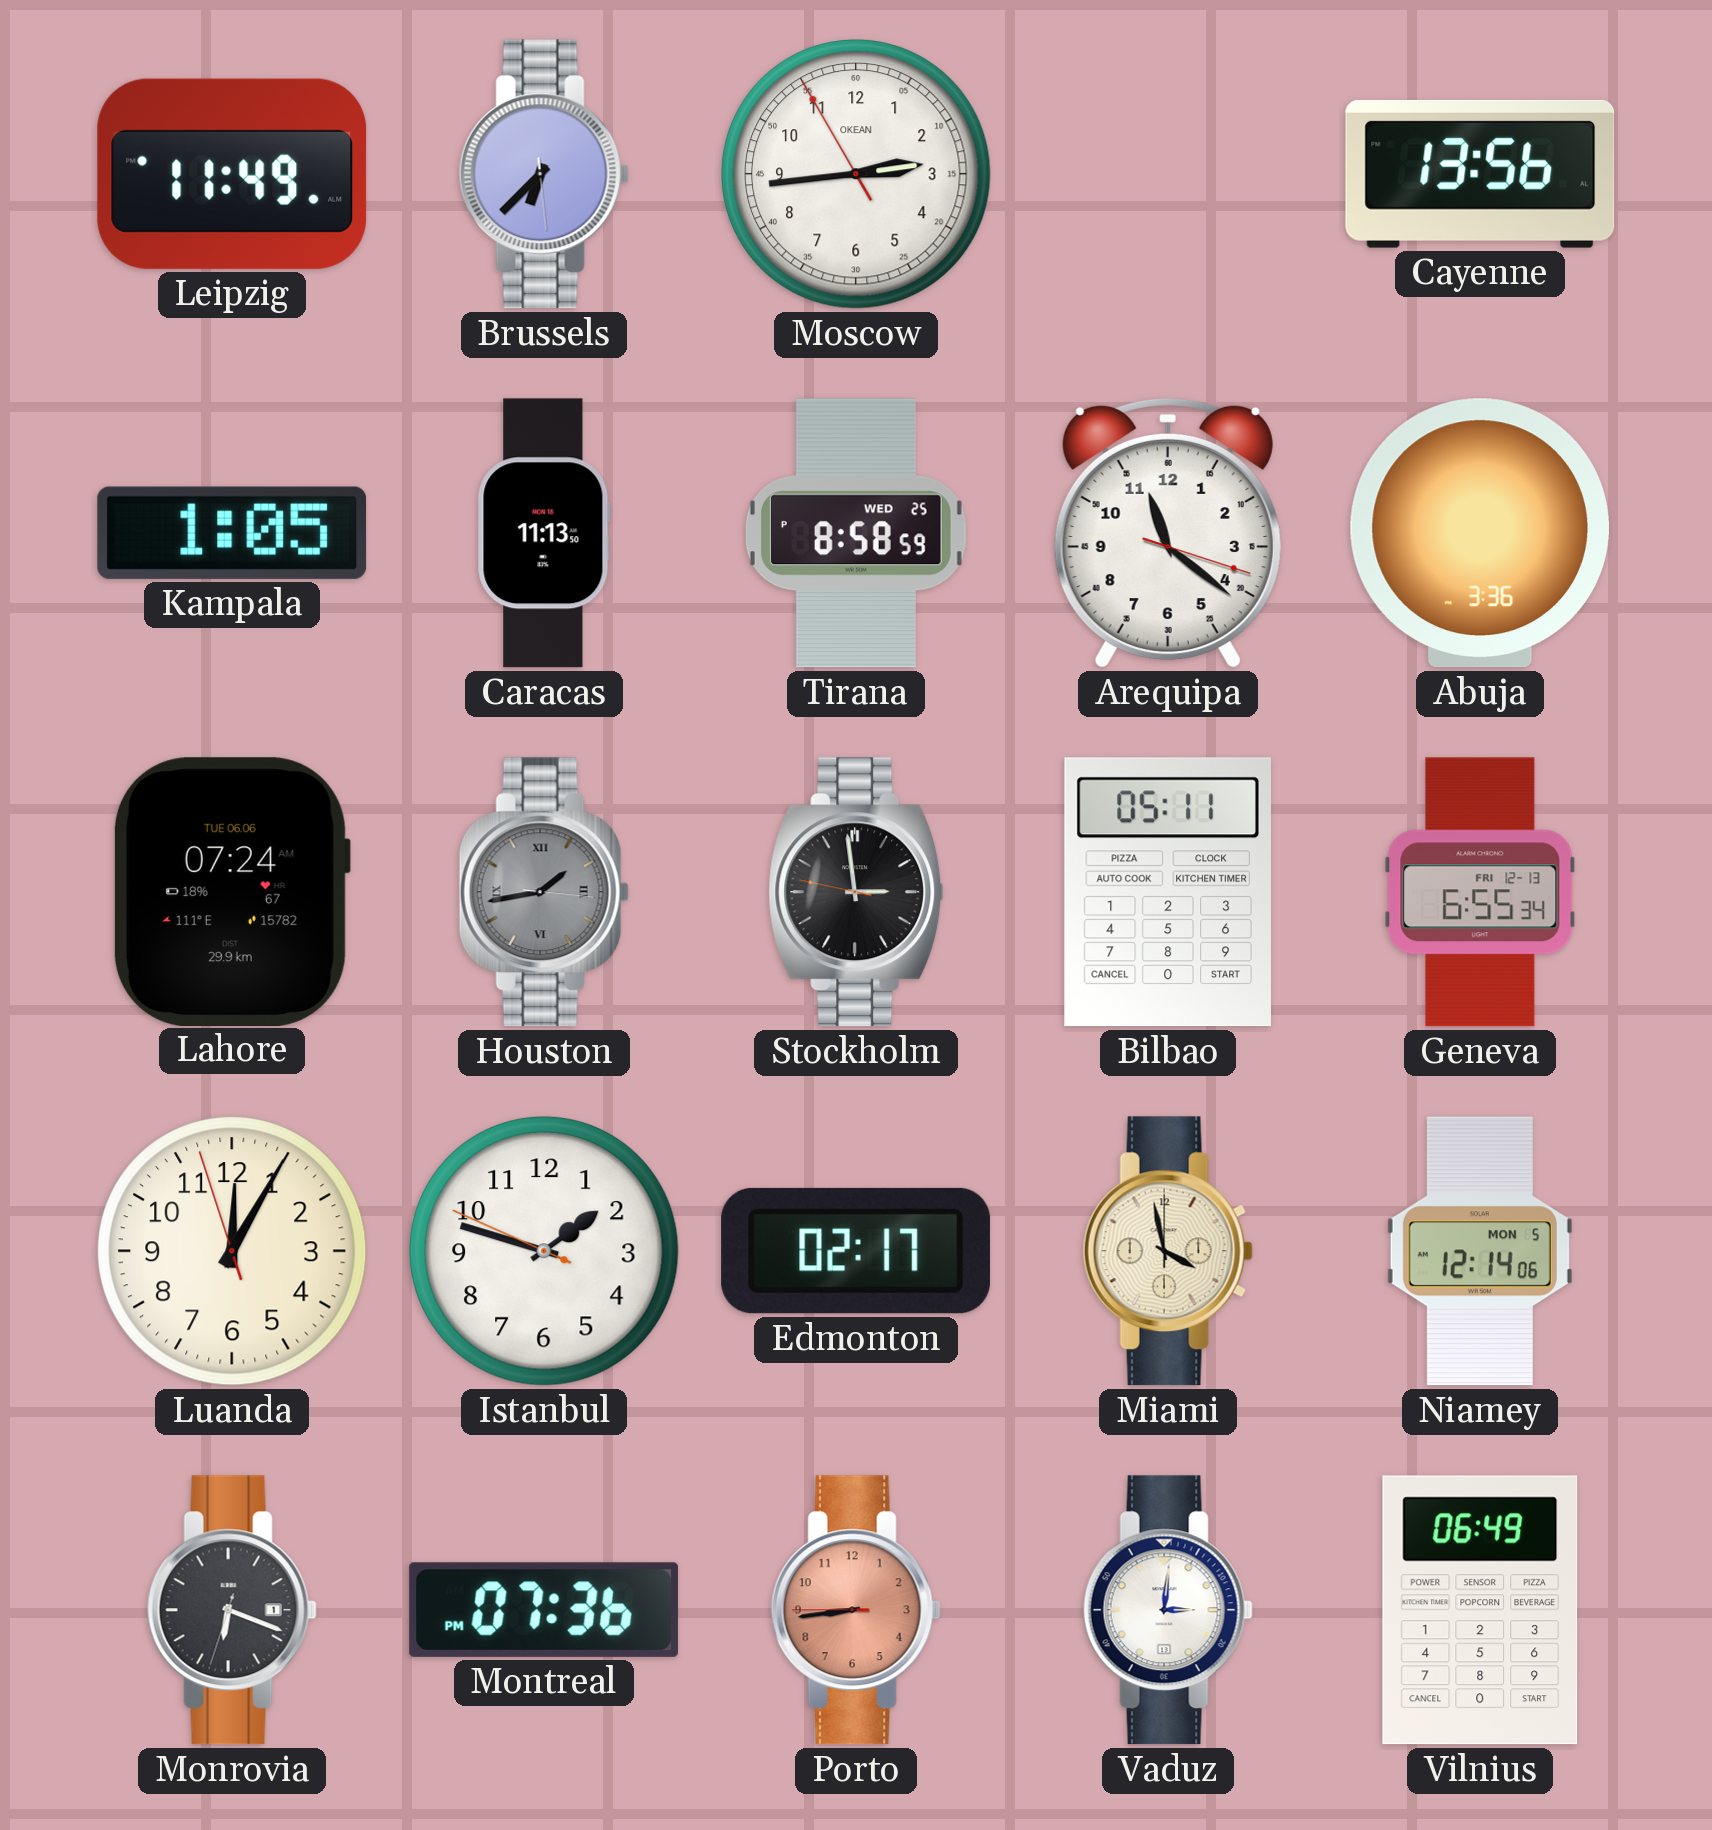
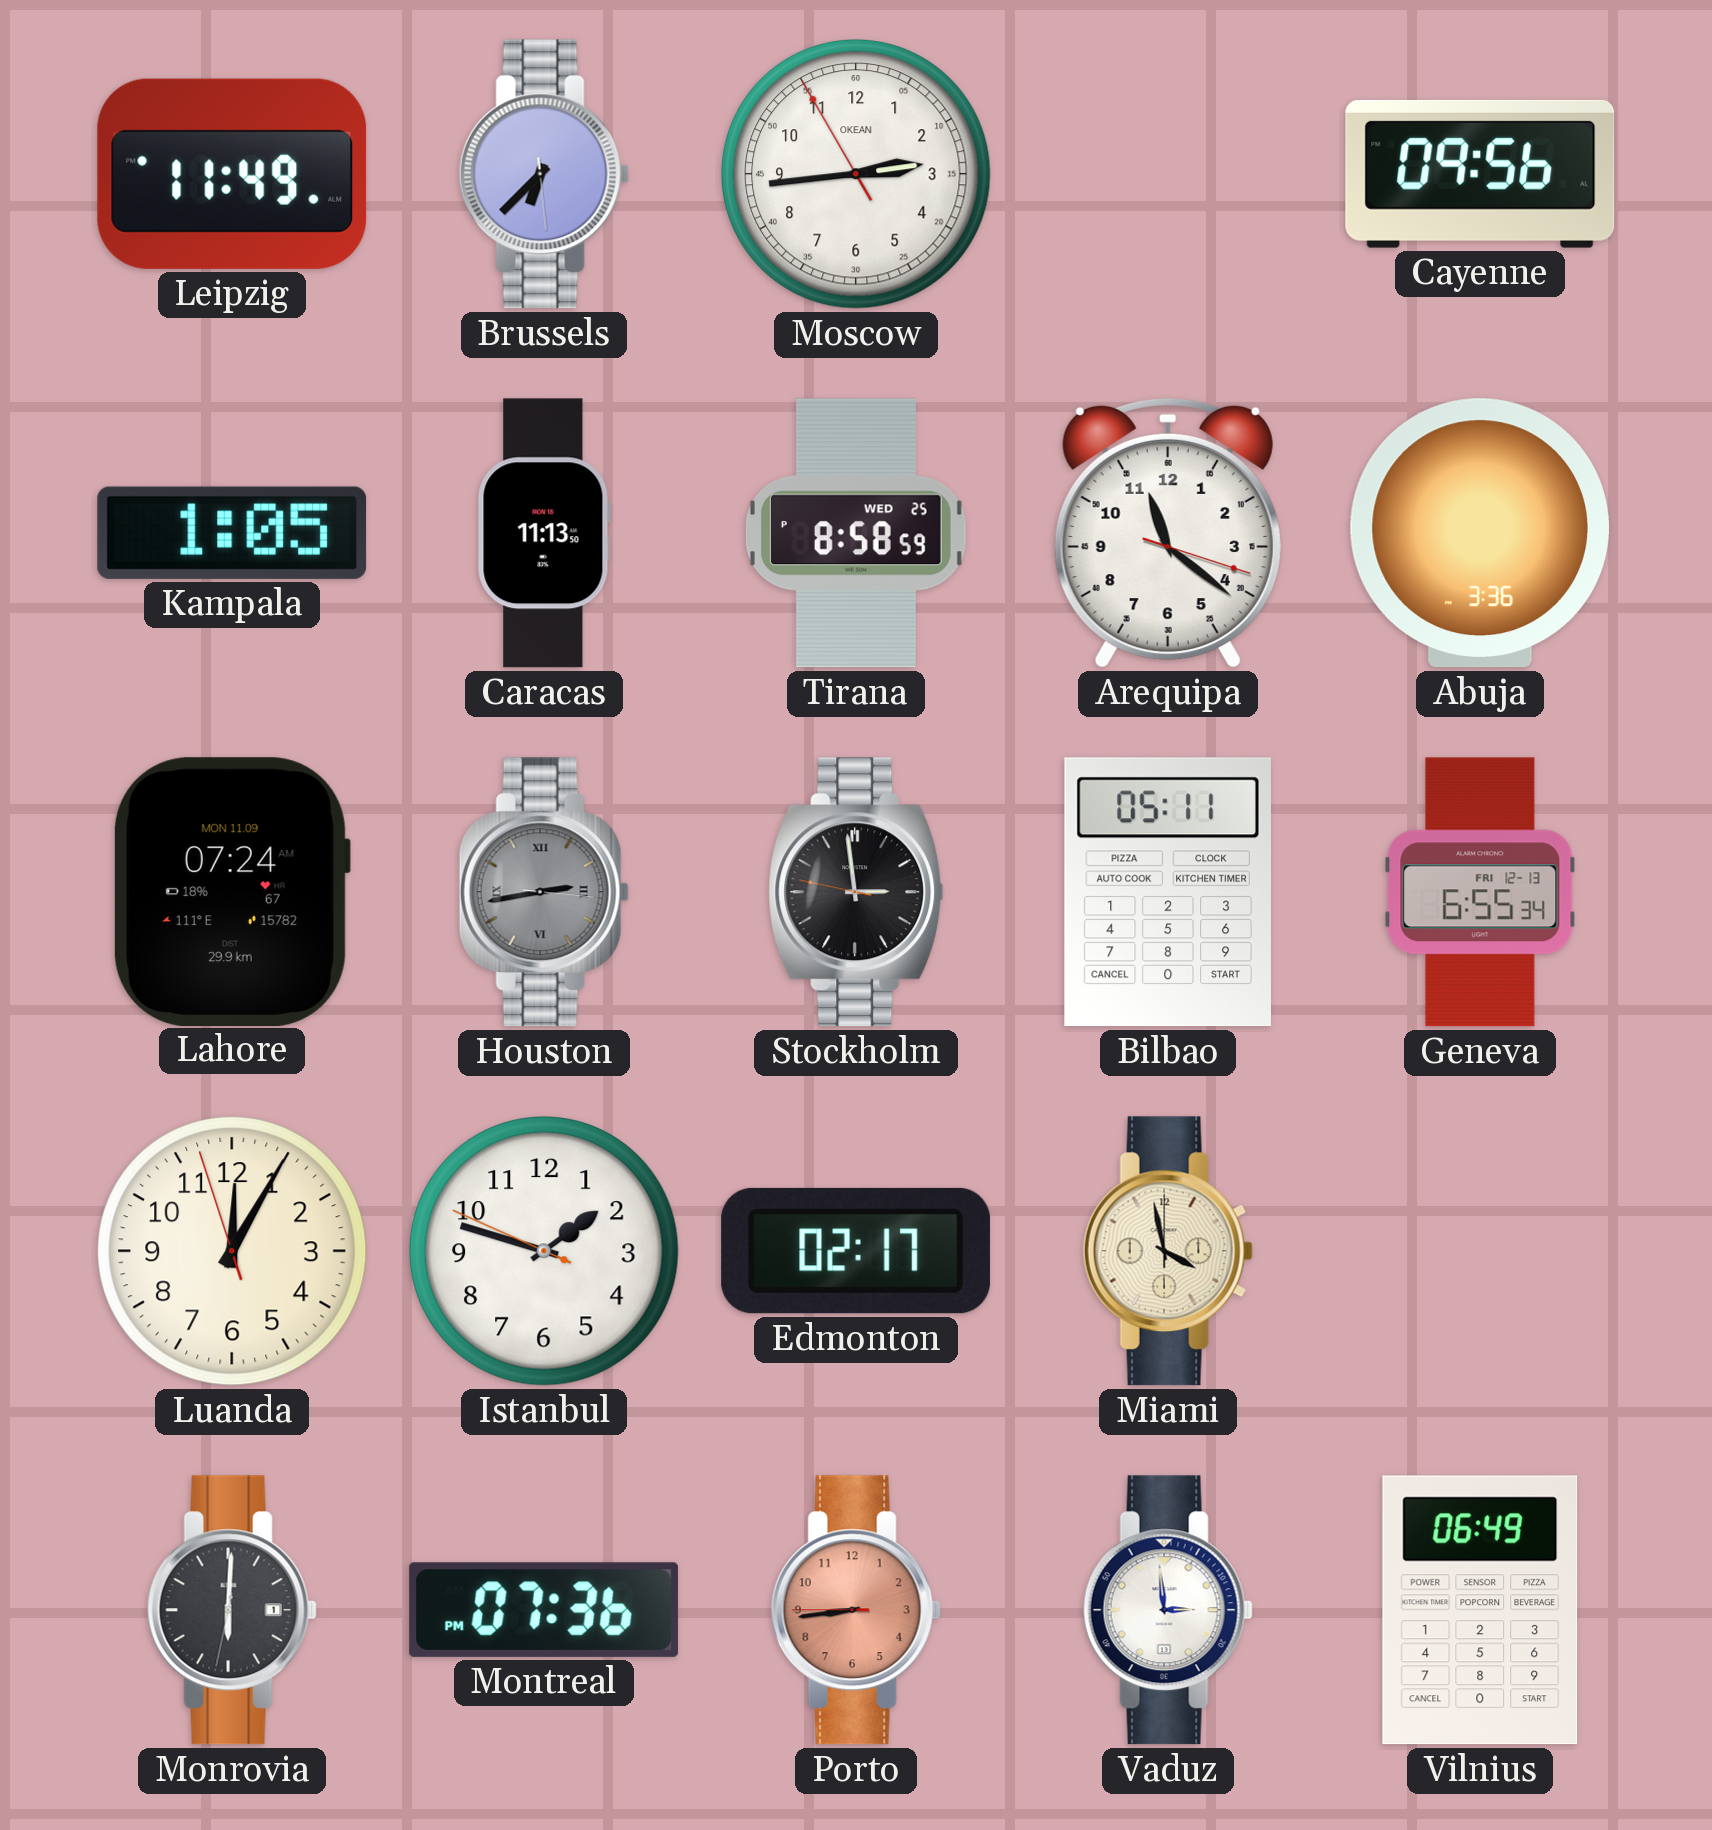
Cayenne: 13:56 -> 09:56
Lahore date: TUE 06.06 -> MON 11.09
Houston: 1:43 -> 2:43
Niamey: 12:14 -> none
Monrovia: 6:18 -> 6:00
Vaduz: 3:01 -> 2:59
